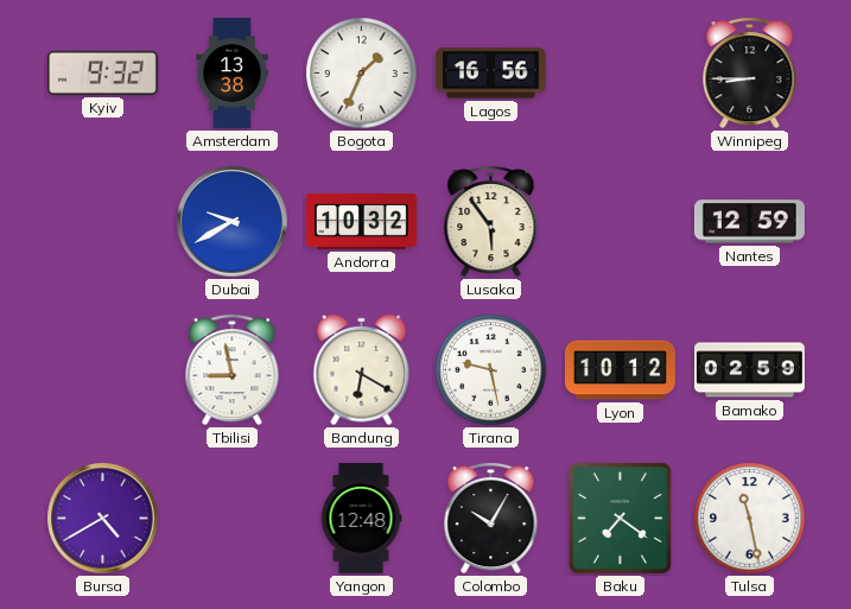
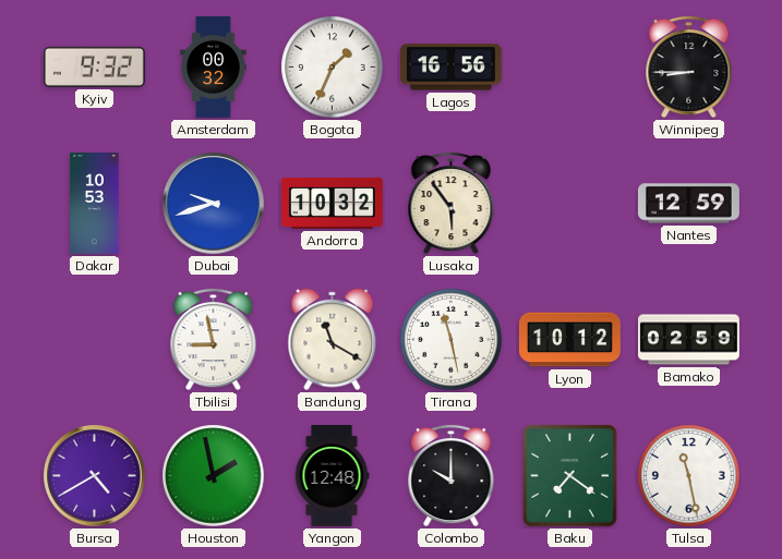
Amsterdam: 13:38 -> 00:32
Dakar: none -> 10:53
Dubai: 9:40 -> 9:42
Bandung: 6:20 -> 11:20
Tirana: 9:28 -> 11:28
Houston: none -> 1:58
Colombo: 10:05 -> 10:00
